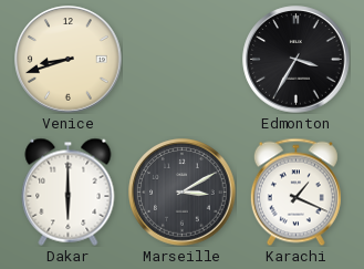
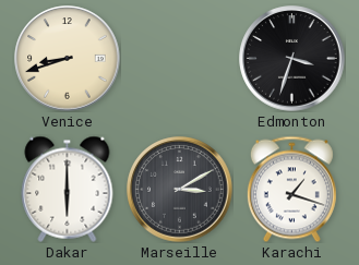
Edmonton: 3:35 -> 3:33
Karachi: 1:19 -> 1:18
